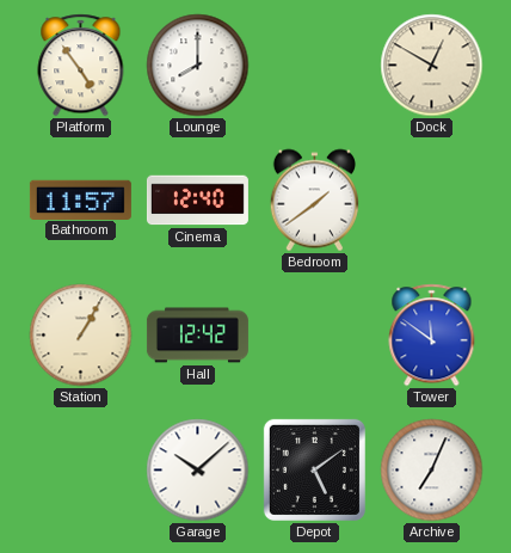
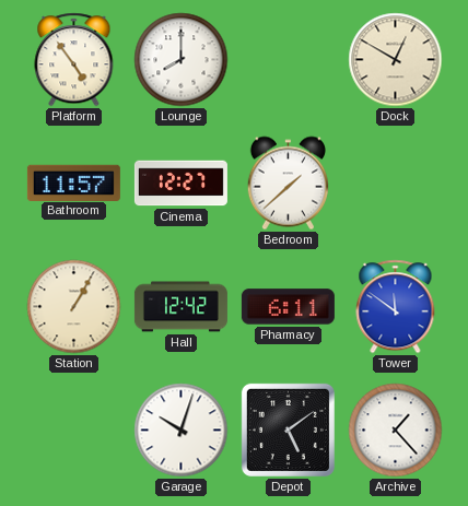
Cinema: 12:40 -> 12:27
Bedroom: 1:39 -> 1:38
Pharmacy: none -> 6:11
Garage: 10:08 -> 10:03
Archive: 7:04 -> 1:23
